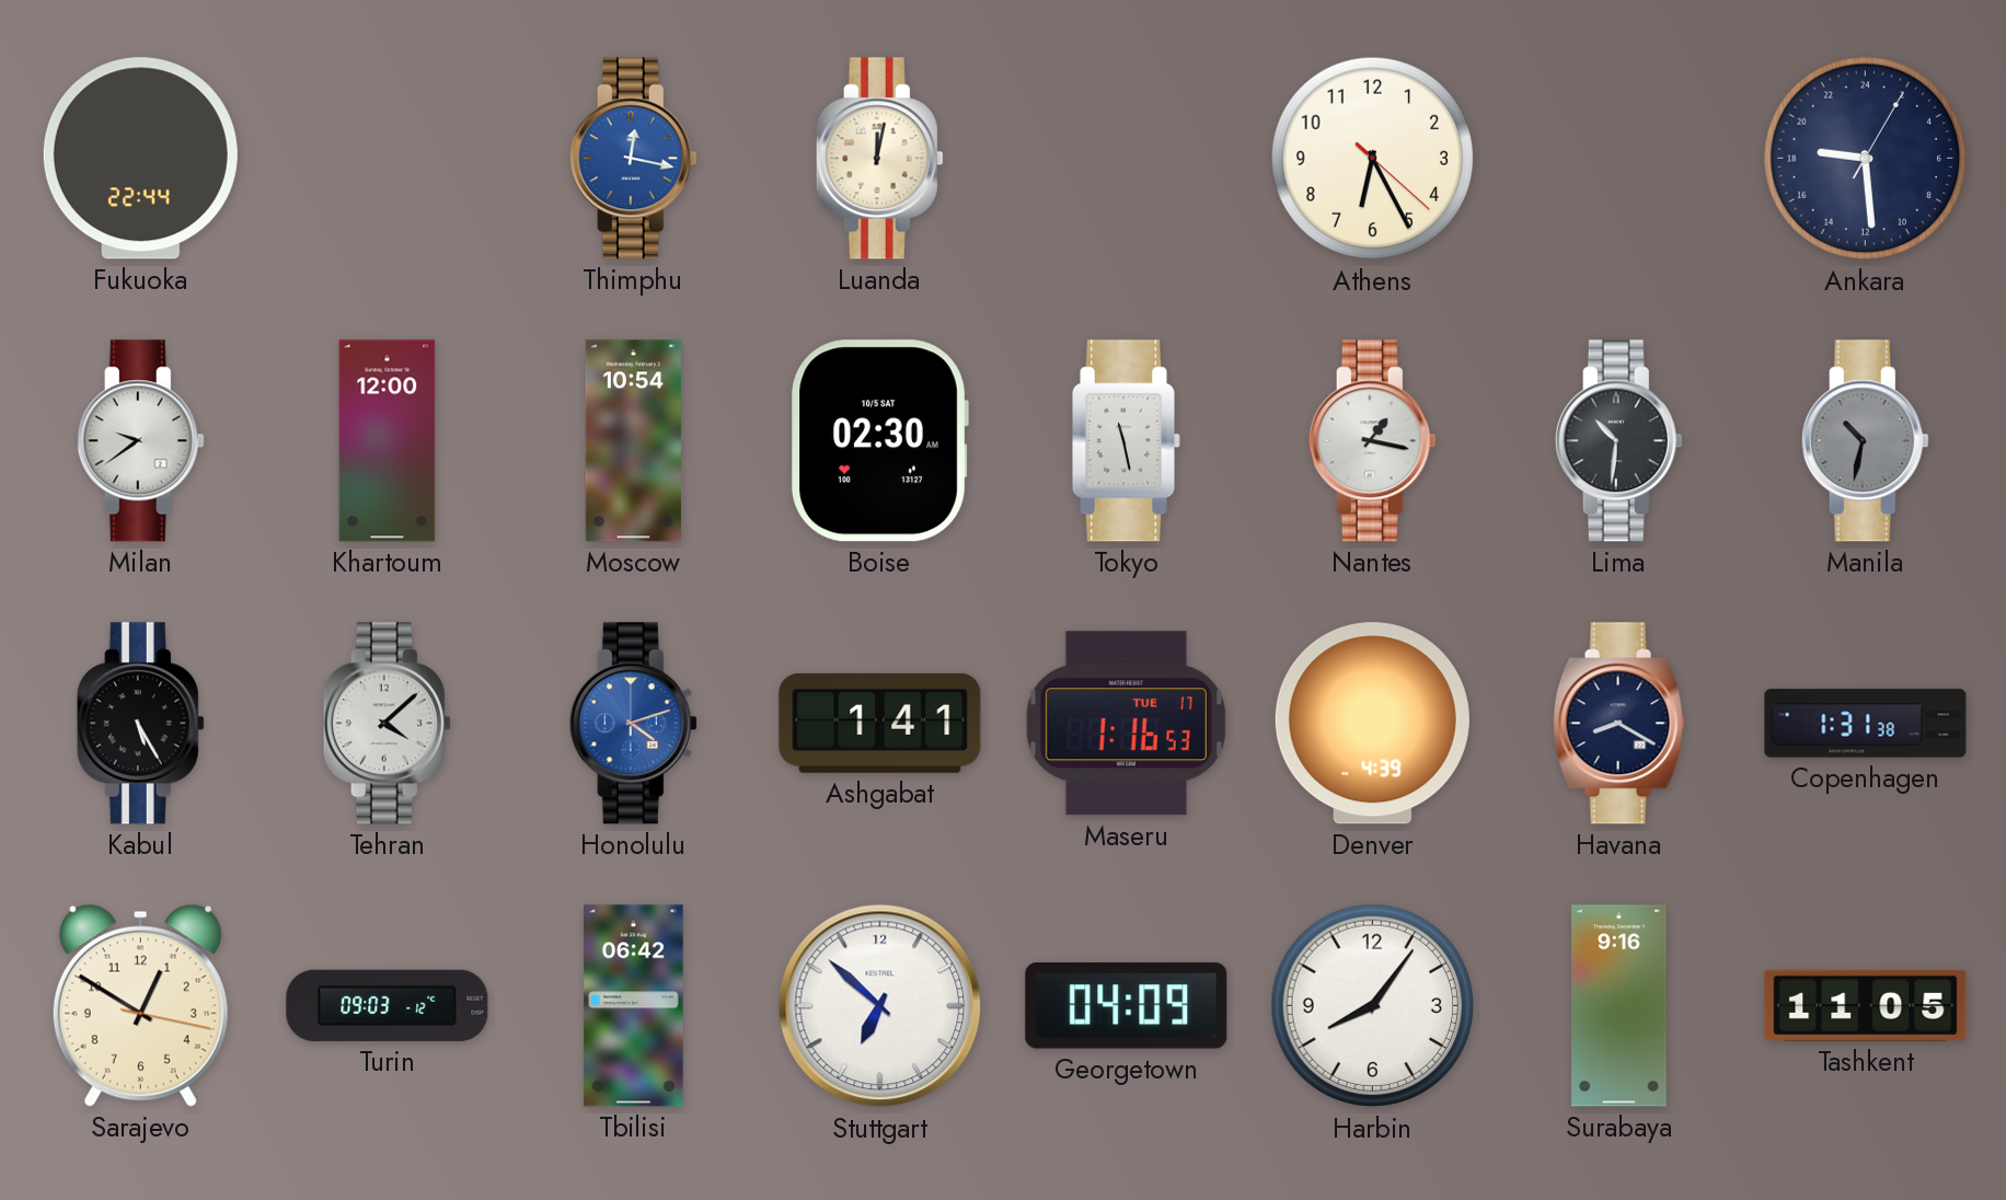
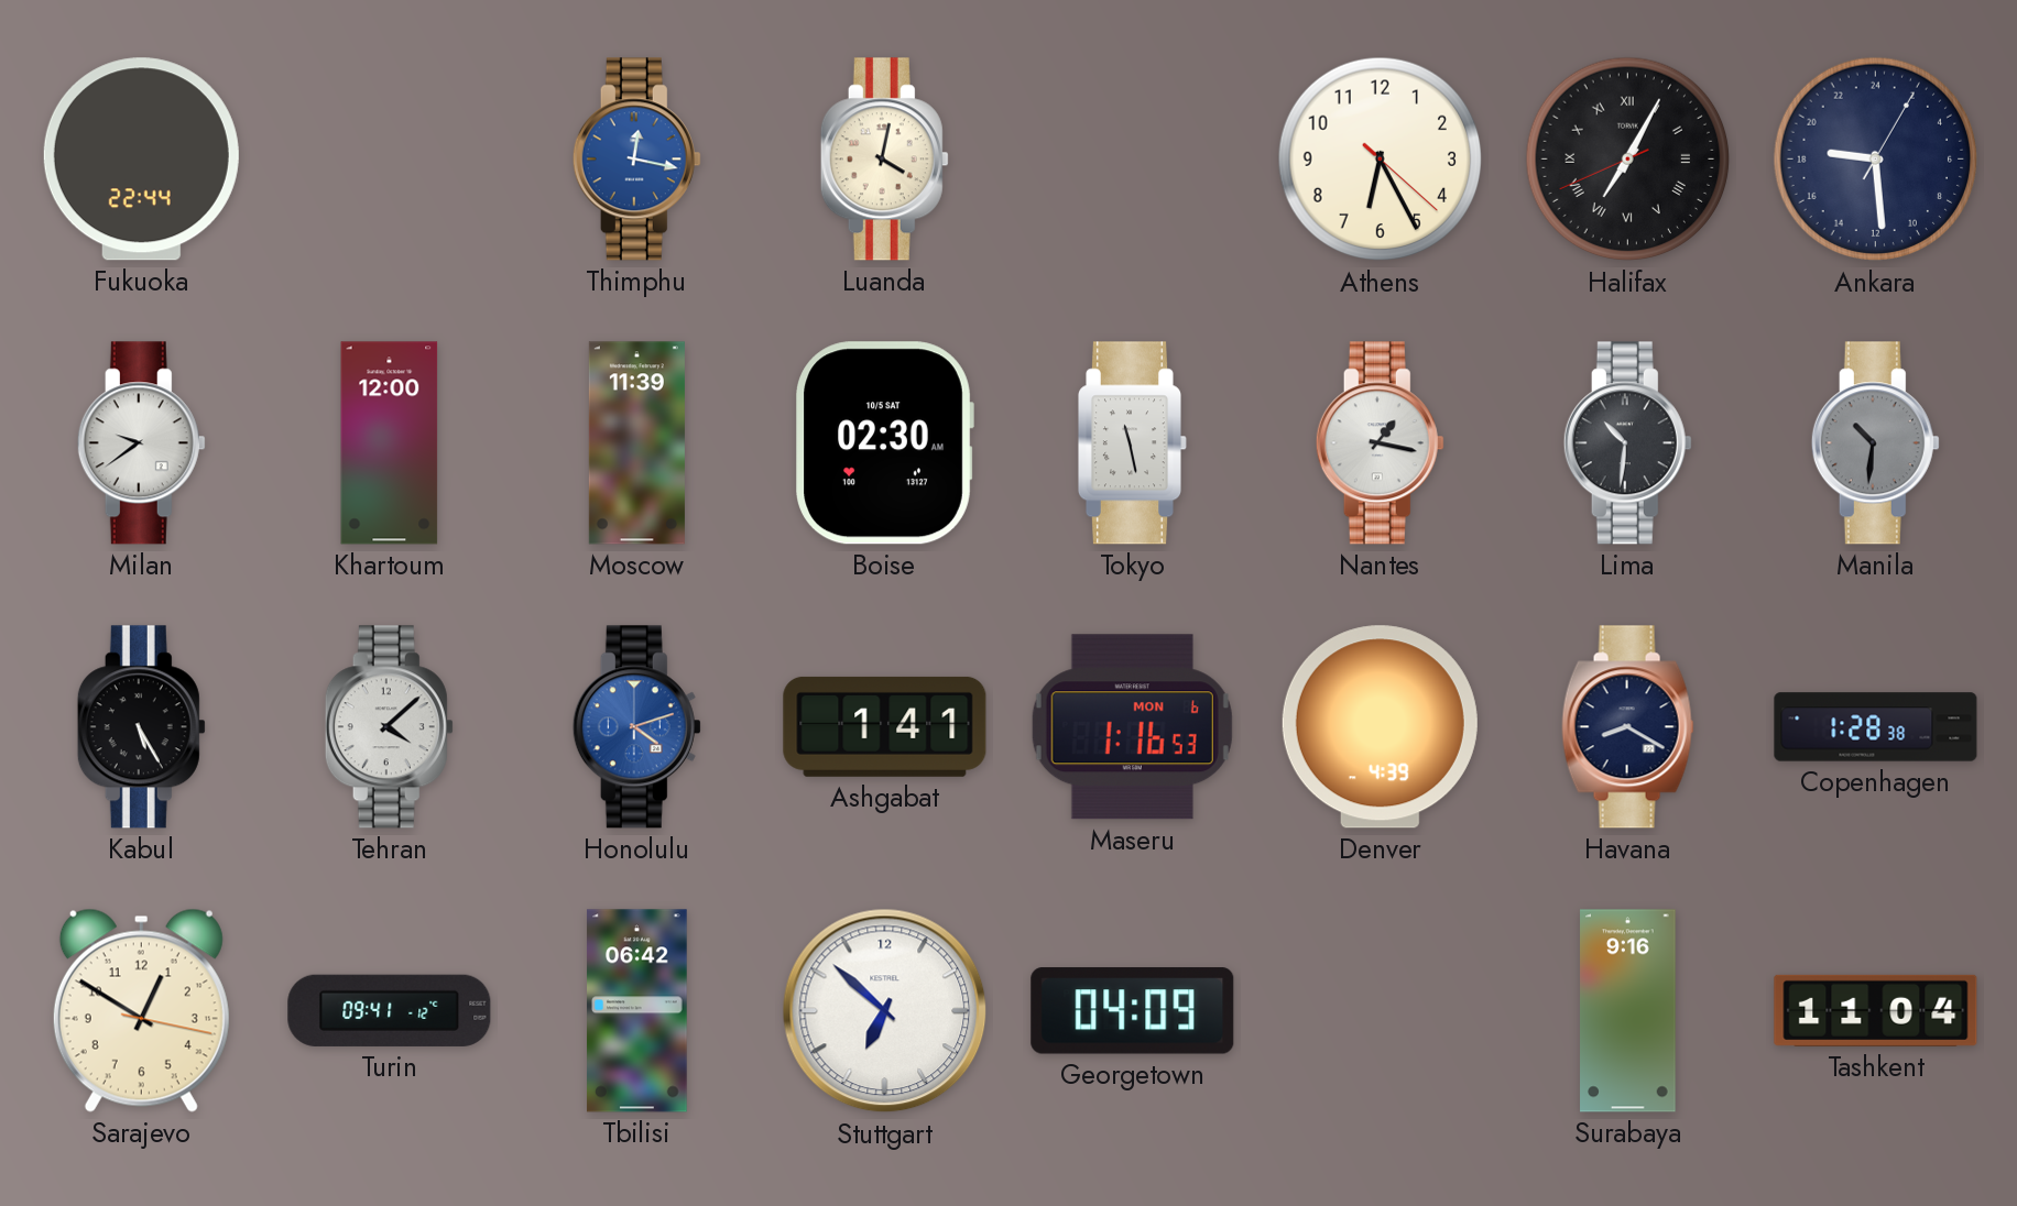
Luanda: 12:02 -> 4:02
Halifax: none -> 7:04
Moscow: 10:54 -> 11:39
Manila: 10:32 -> 10:31
Maseru date: TUE 17 -> MON 6
Copenhagen: 1:31 -> 1:28
Turin: 09:03 -> 09:41
Harbin: 8:06 -> none
Tashkent: 11:05 -> 11:04
